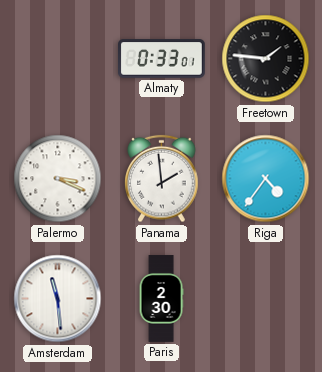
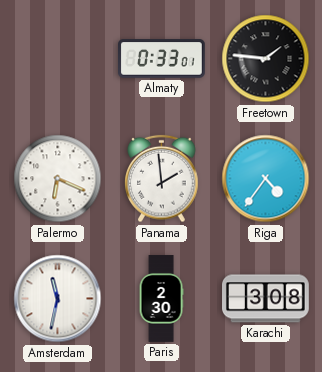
Palermo: 3:19 -> 6:19
Amsterdam: 11:29 -> 11:32
Karachi: none -> 3:08
